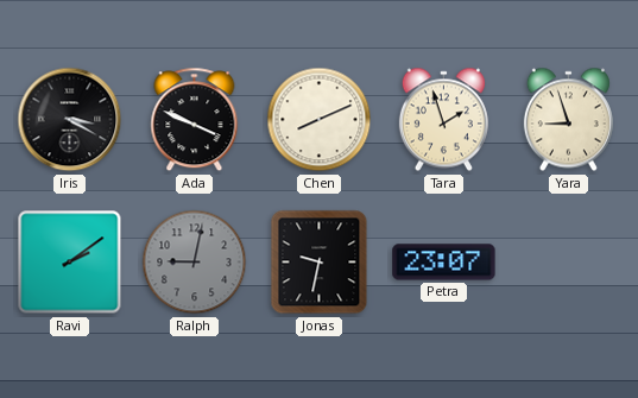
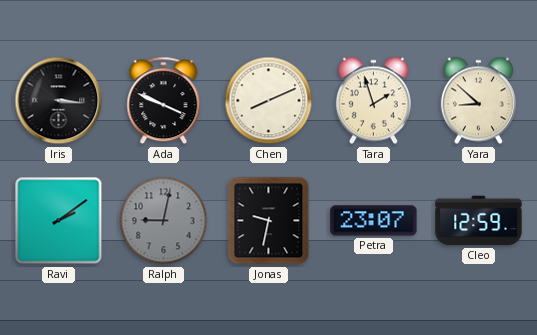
Iris: 3:20 -> 3:16
Yara: 8:57 -> 8:52
Cleo: none -> 12:59
